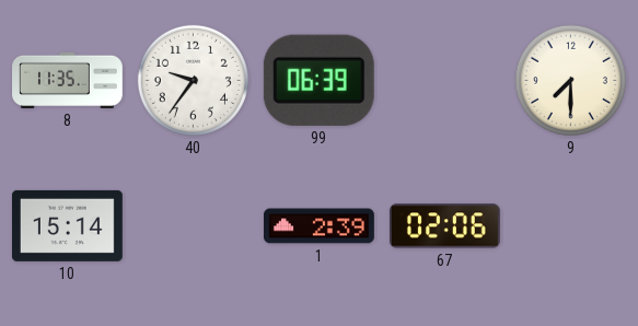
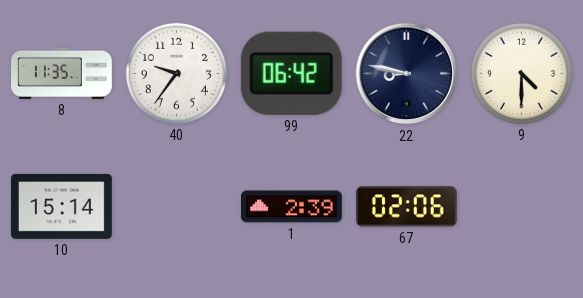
99: 06:39 -> 06:42
22: none -> 8:47
9: 7:30 -> 4:30
